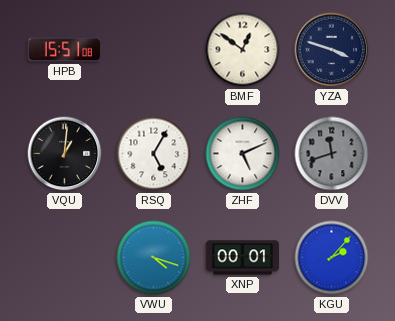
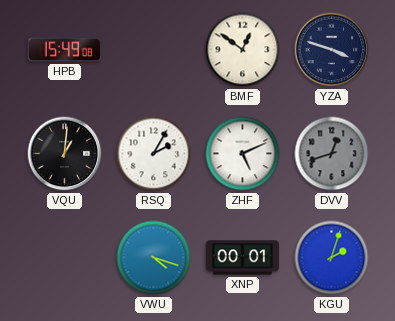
HPB: 15:51 -> 15:49
RSQ: 5:05 -> 2:05
DVV: 11:42 -> 12:42
KGU: 2:07 -> 2:03
